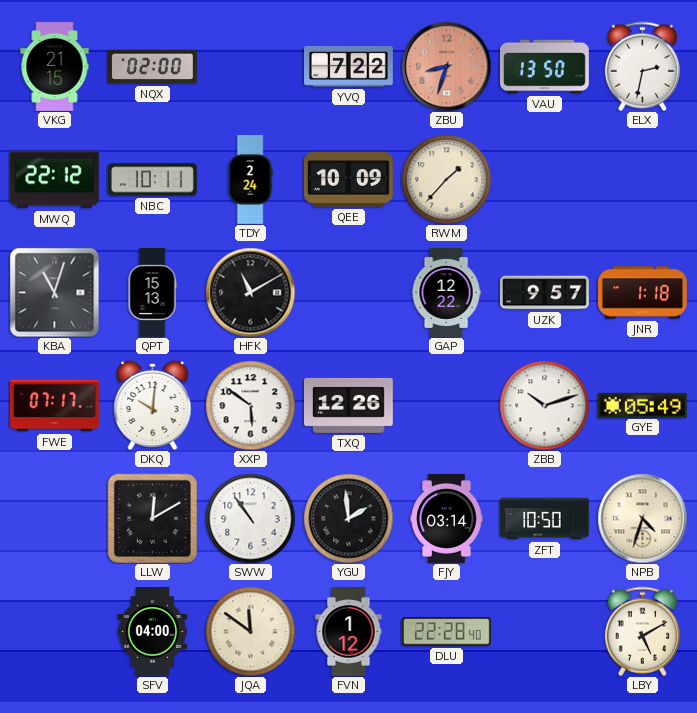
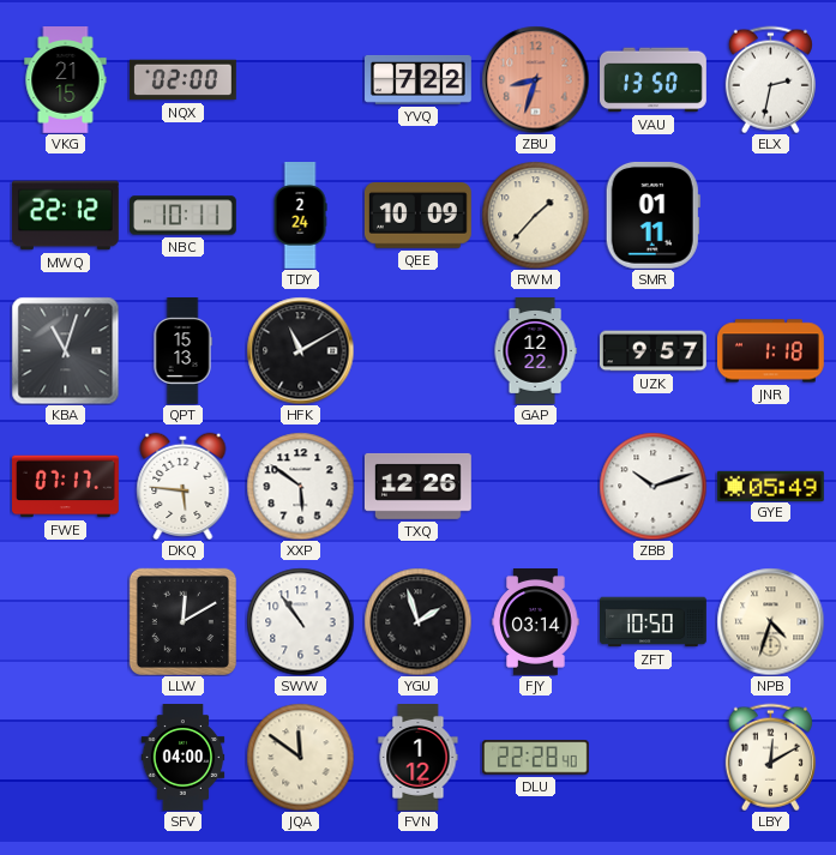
SMR: none -> 01:11
DKQ: 10:01 -> 5:46
YGU: 1:59 -> 1:57
LBY: 5:10 -> 12:10
